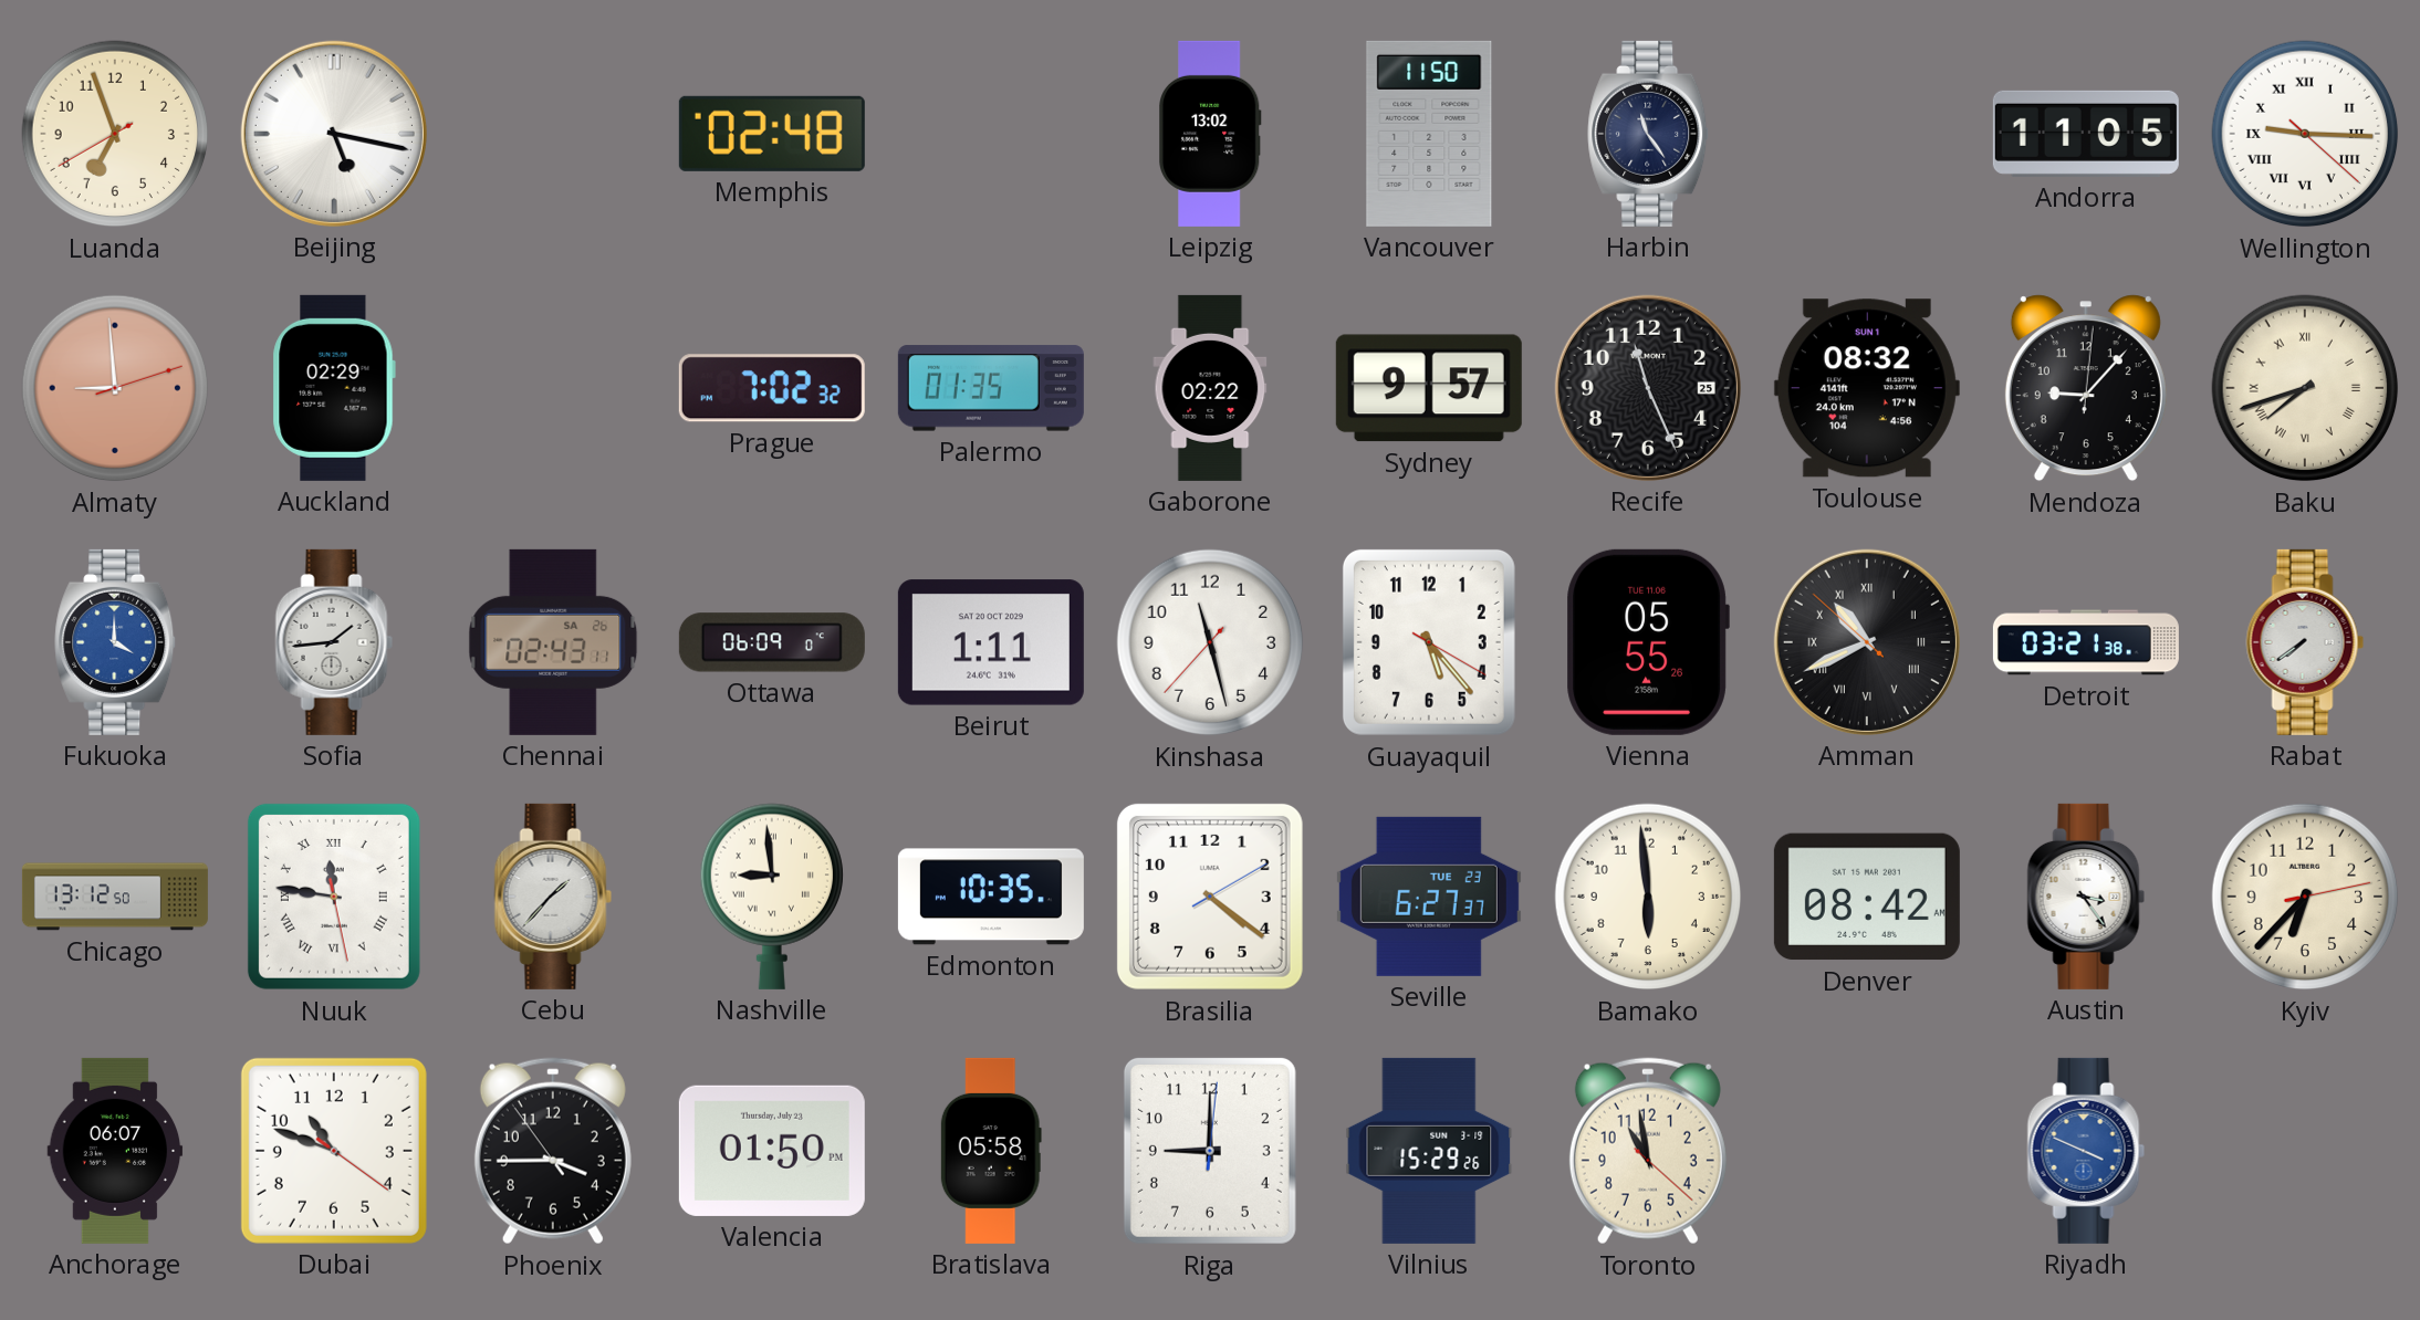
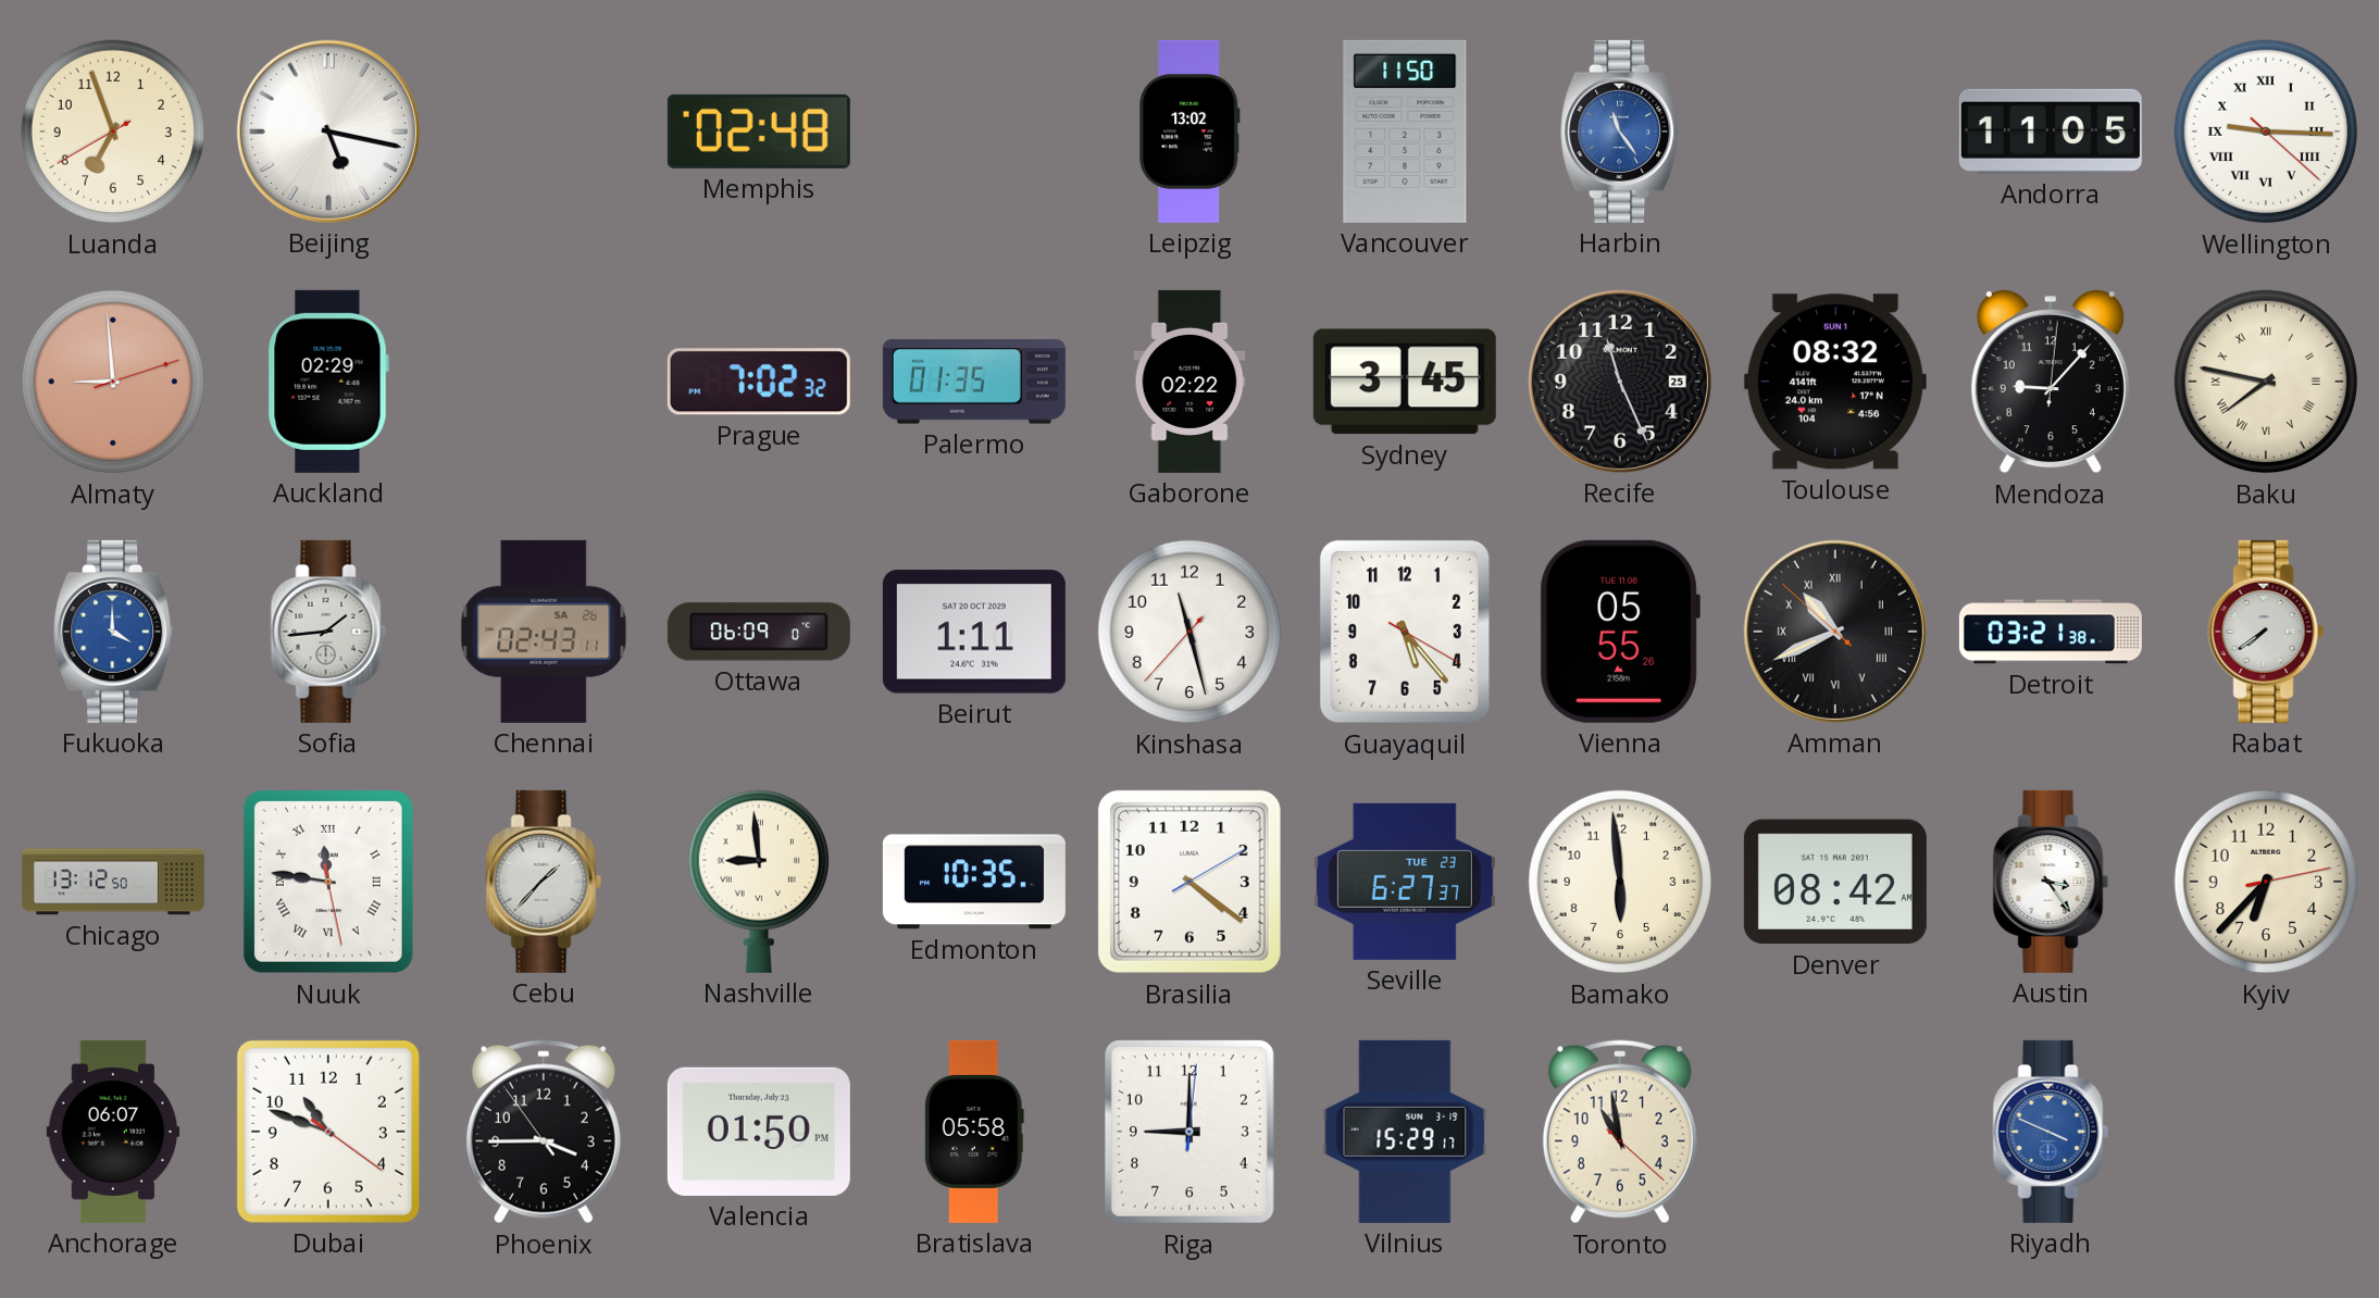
Harbin dial: navy -> blue
Sydney: 9:57 -> 3:45
Baku: 7:42 -> 7:47
Vilnius: 15:29:26 -> 15:29:17
